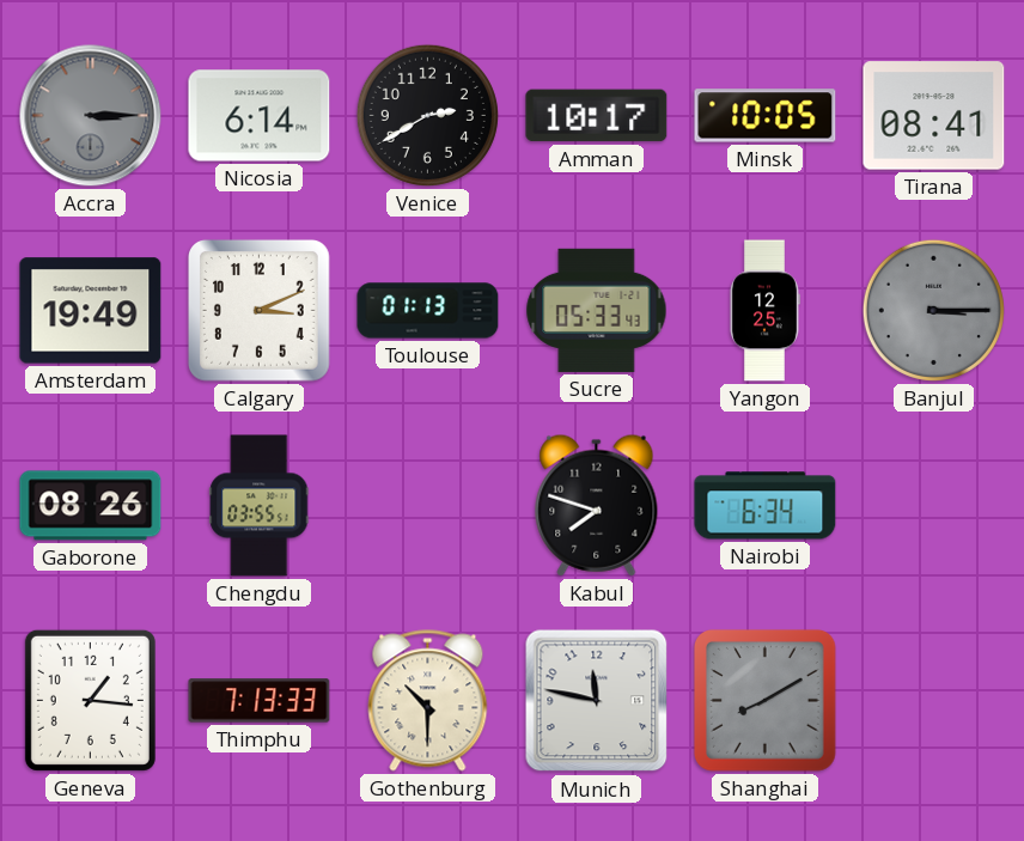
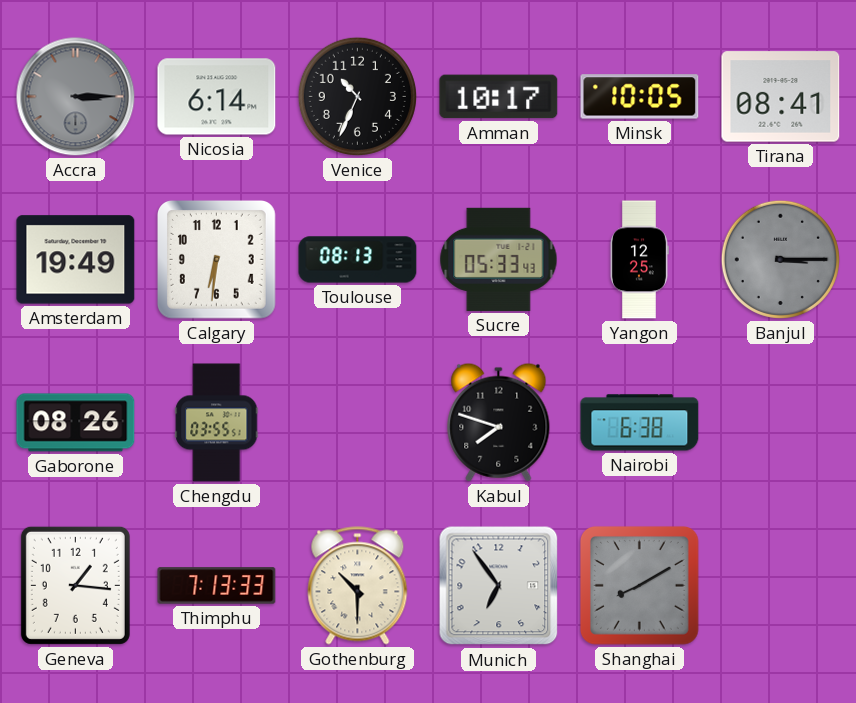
Venice: 2:40 -> 10:34
Calgary: 3:11 -> 6:31
Toulouse: 01:13 -> 08:13
Nairobi: 6:34 -> 6:38
Munich: 11:47 -> 6:54
